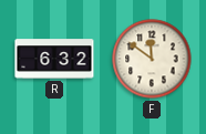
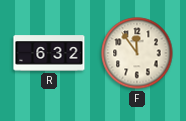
F: 11:51 -> 11:54
